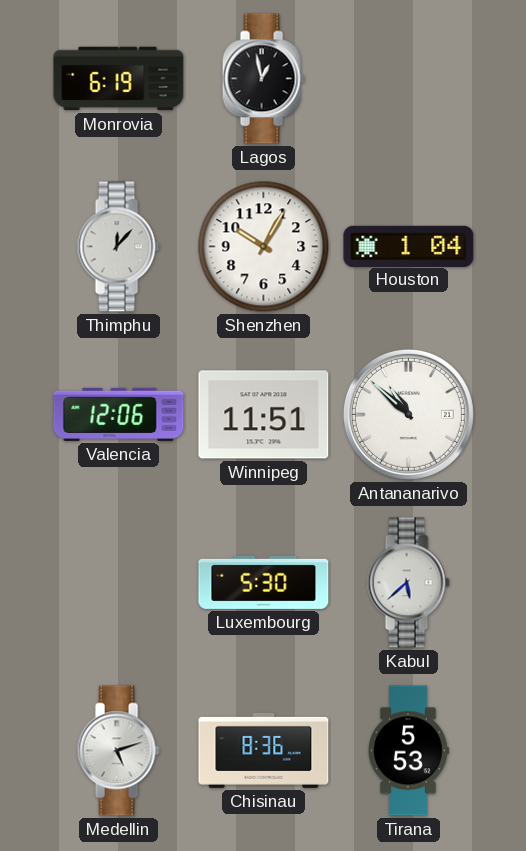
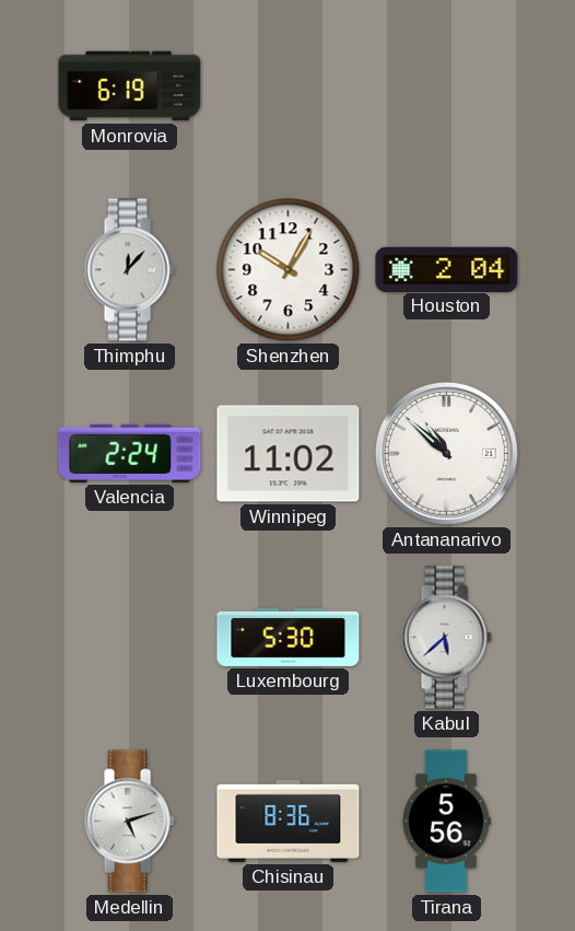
Lagos: 12:58 -> none
Houston: 1:04 -> 2:04
Valencia: 12:06 -> 2:24
Winnipeg: 11:51 -> 11:02
Tirana: 5:53 -> 5:56
